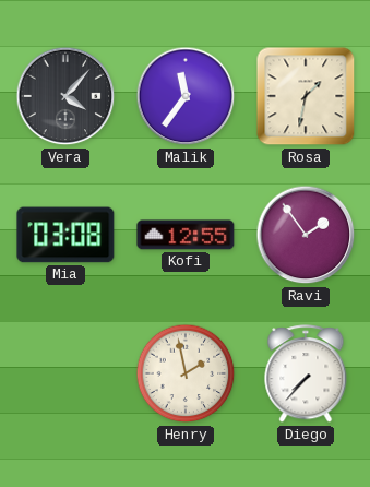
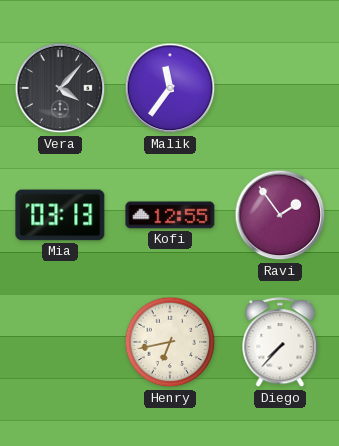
Rosa: 1:32 -> none
Mia: 03:08 -> 03:13
Henry: 1:58 -> 6:43
